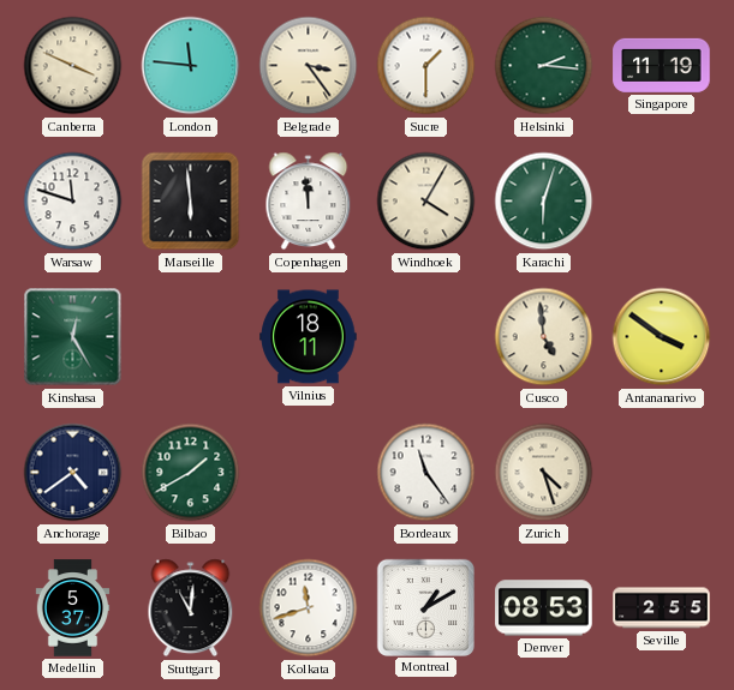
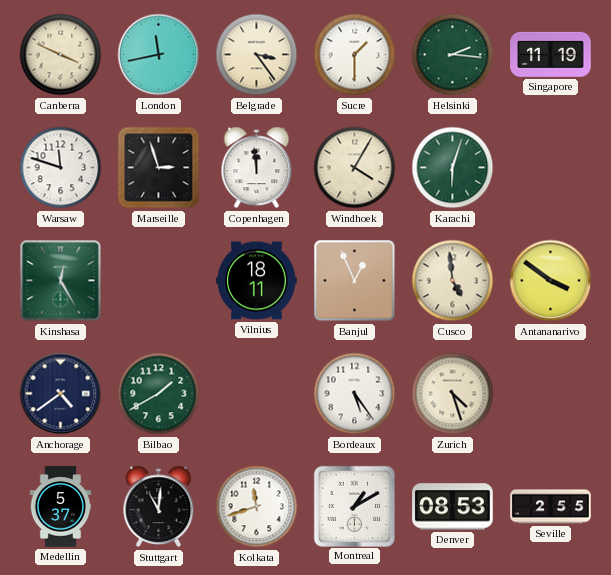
London: 11:46 -> 11:43
Marseille: 5:59 -> 2:57
Banjul: none -> 12:56
Bordeaux: 11:24 -> 5:24
